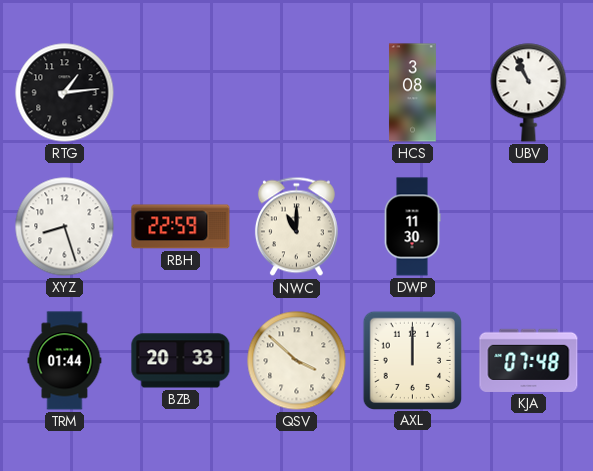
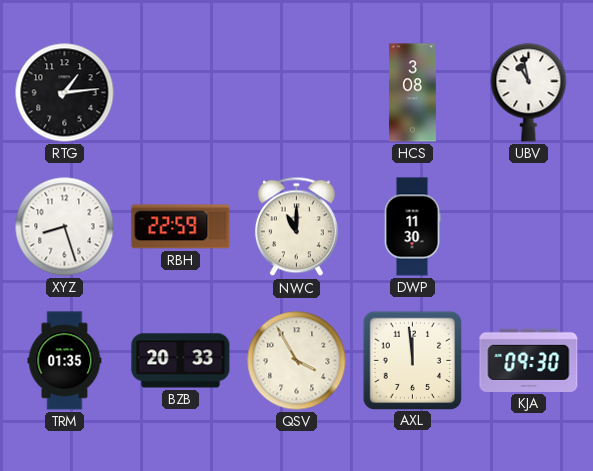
UBV: 10:56 -> 10:58
TRM: 01:44 -> 01:35
QSV: 3:52 -> 3:55
AXL: 12:00 -> 11:59
KJA: 07:48 -> 09:30
